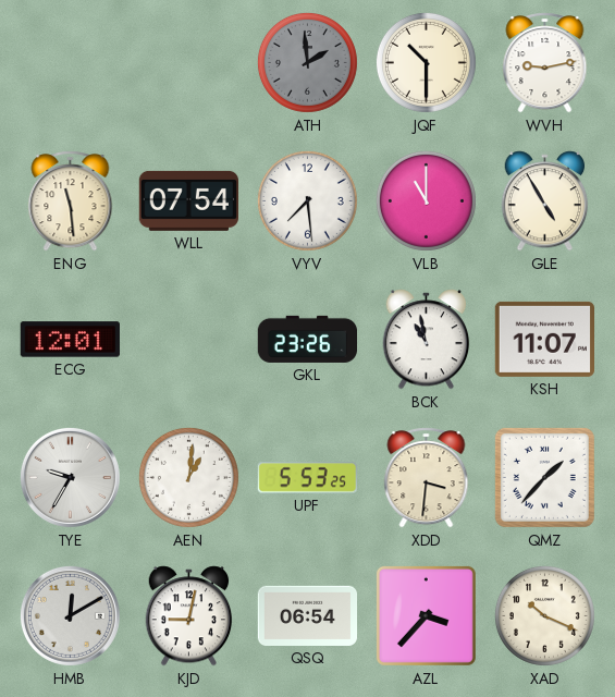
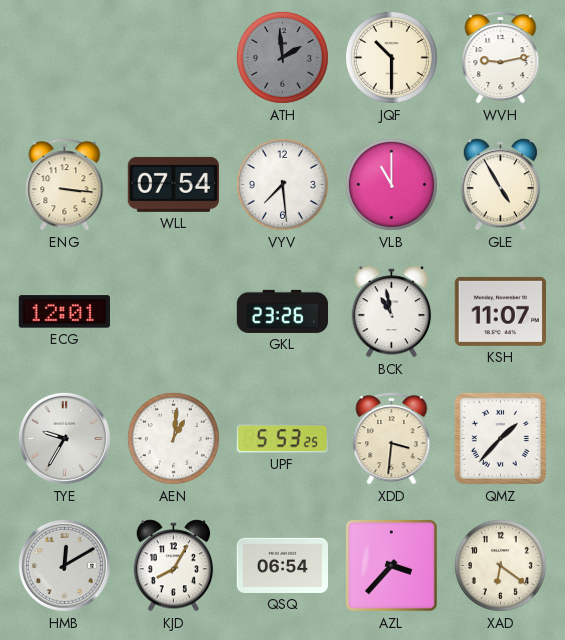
ENG: 11:29 -> 3:16
KJD: 9:02 -> 8:05
XAD: 10:19 -> 6:21
